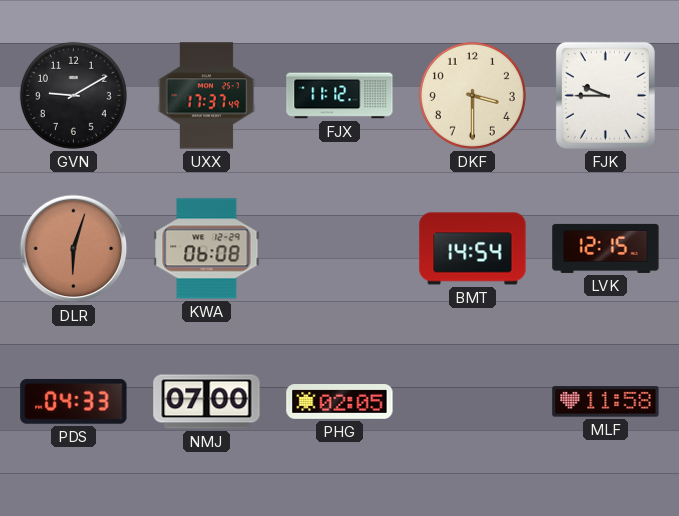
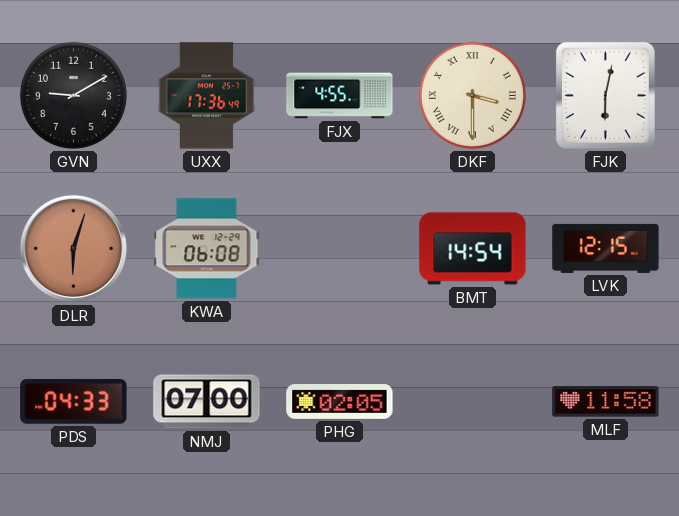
UXX: 17:37 -> 17:36
FJX: 11:12 -> 4:55
DKF numerals: Arabic -> Roman
FJK: 9:45 -> 6:02
